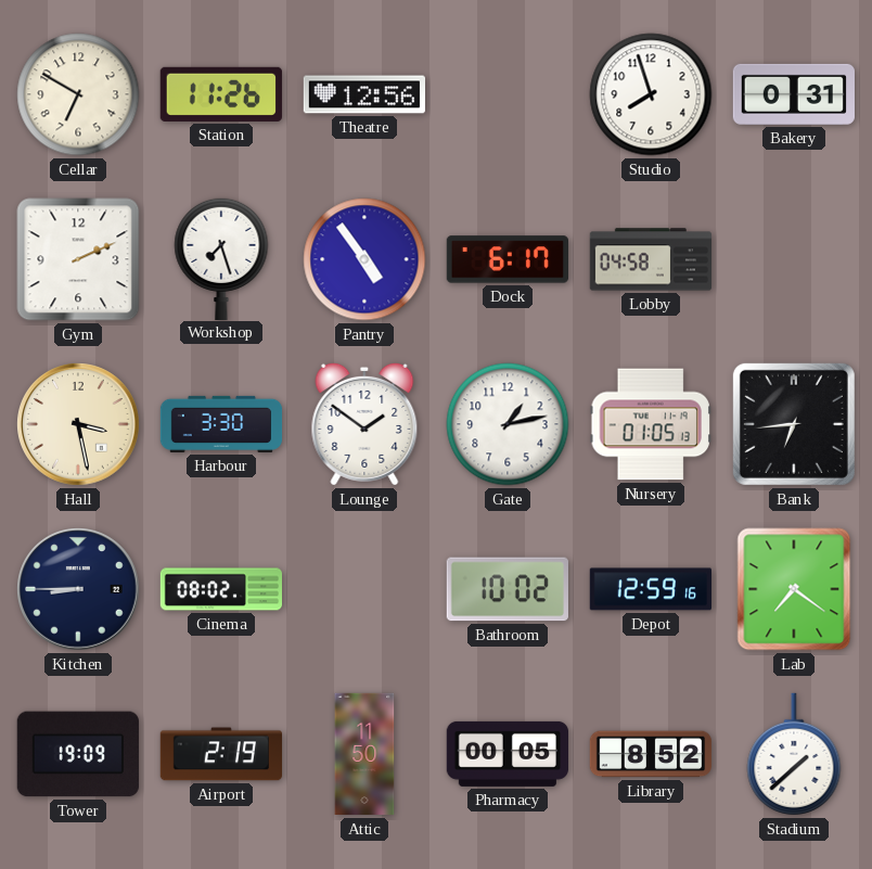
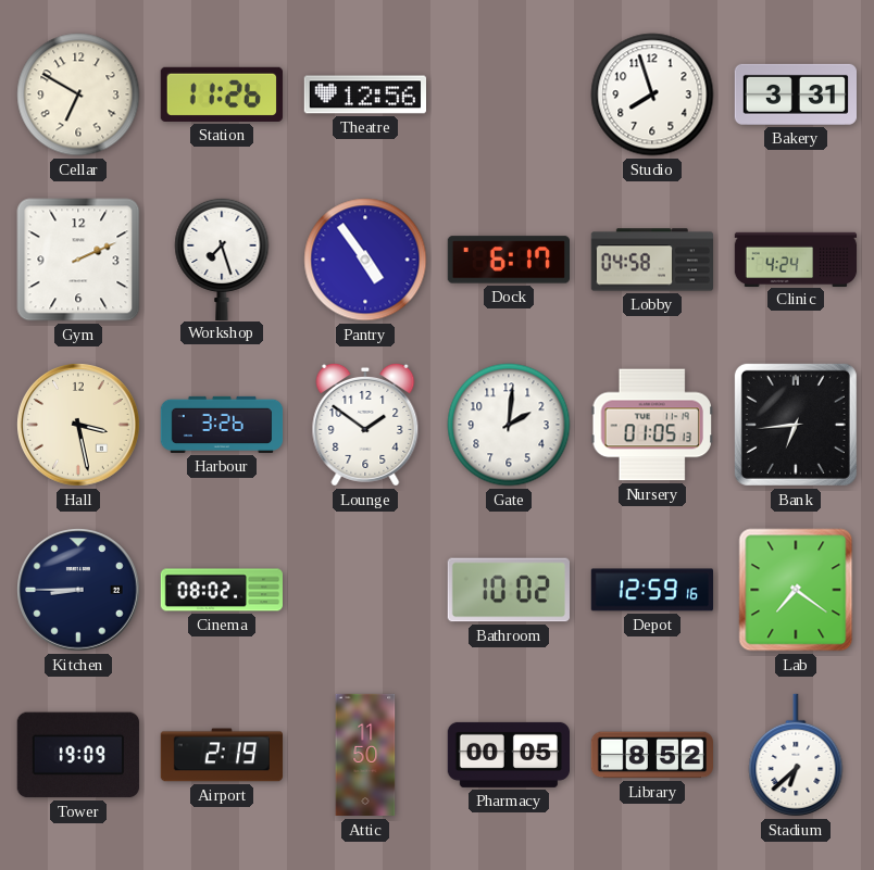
Bakery: 0:31 -> 3:31
Clinic: none -> 4:24
Harbour: 3:30 -> 3:26
Gate: 1:13 -> 2:01
Stadium: 1:38 -> 6:38
